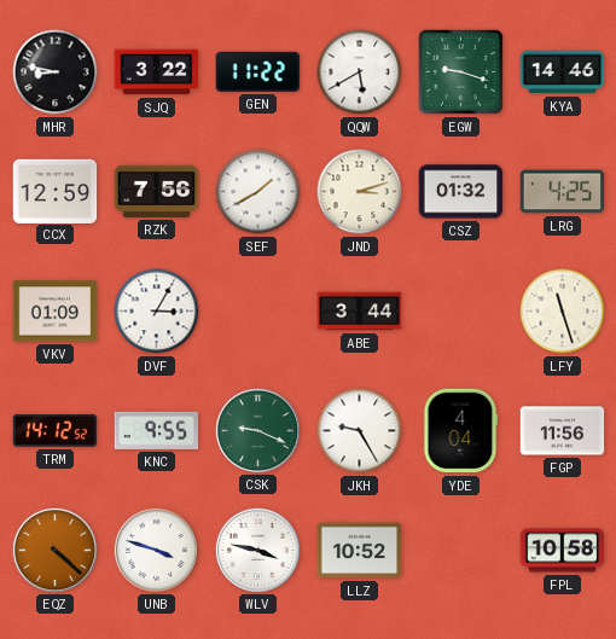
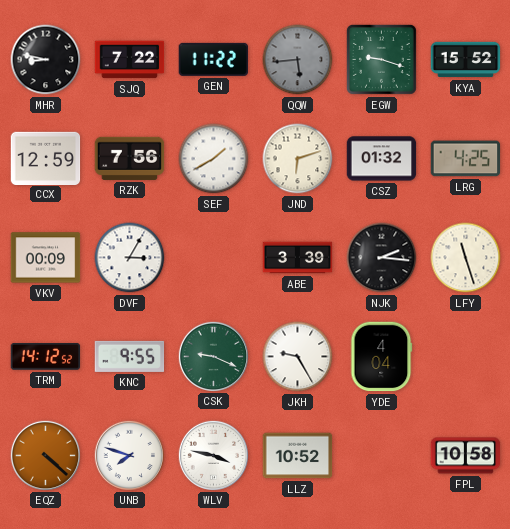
SJQ: 3:22 -> 7:22
QQW: 5:40 -> 5:44
QQW dial: white -> grey
KYA: 14:46 -> 15:52
JND: 3:12 -> 6:12
VKV: 01:09 -> 00:09
ABE: 3:44 -> 3:39
NJK: none -> 2:16
FGP: 11:56 -> none
UNB: 3:48 -> 7:48
